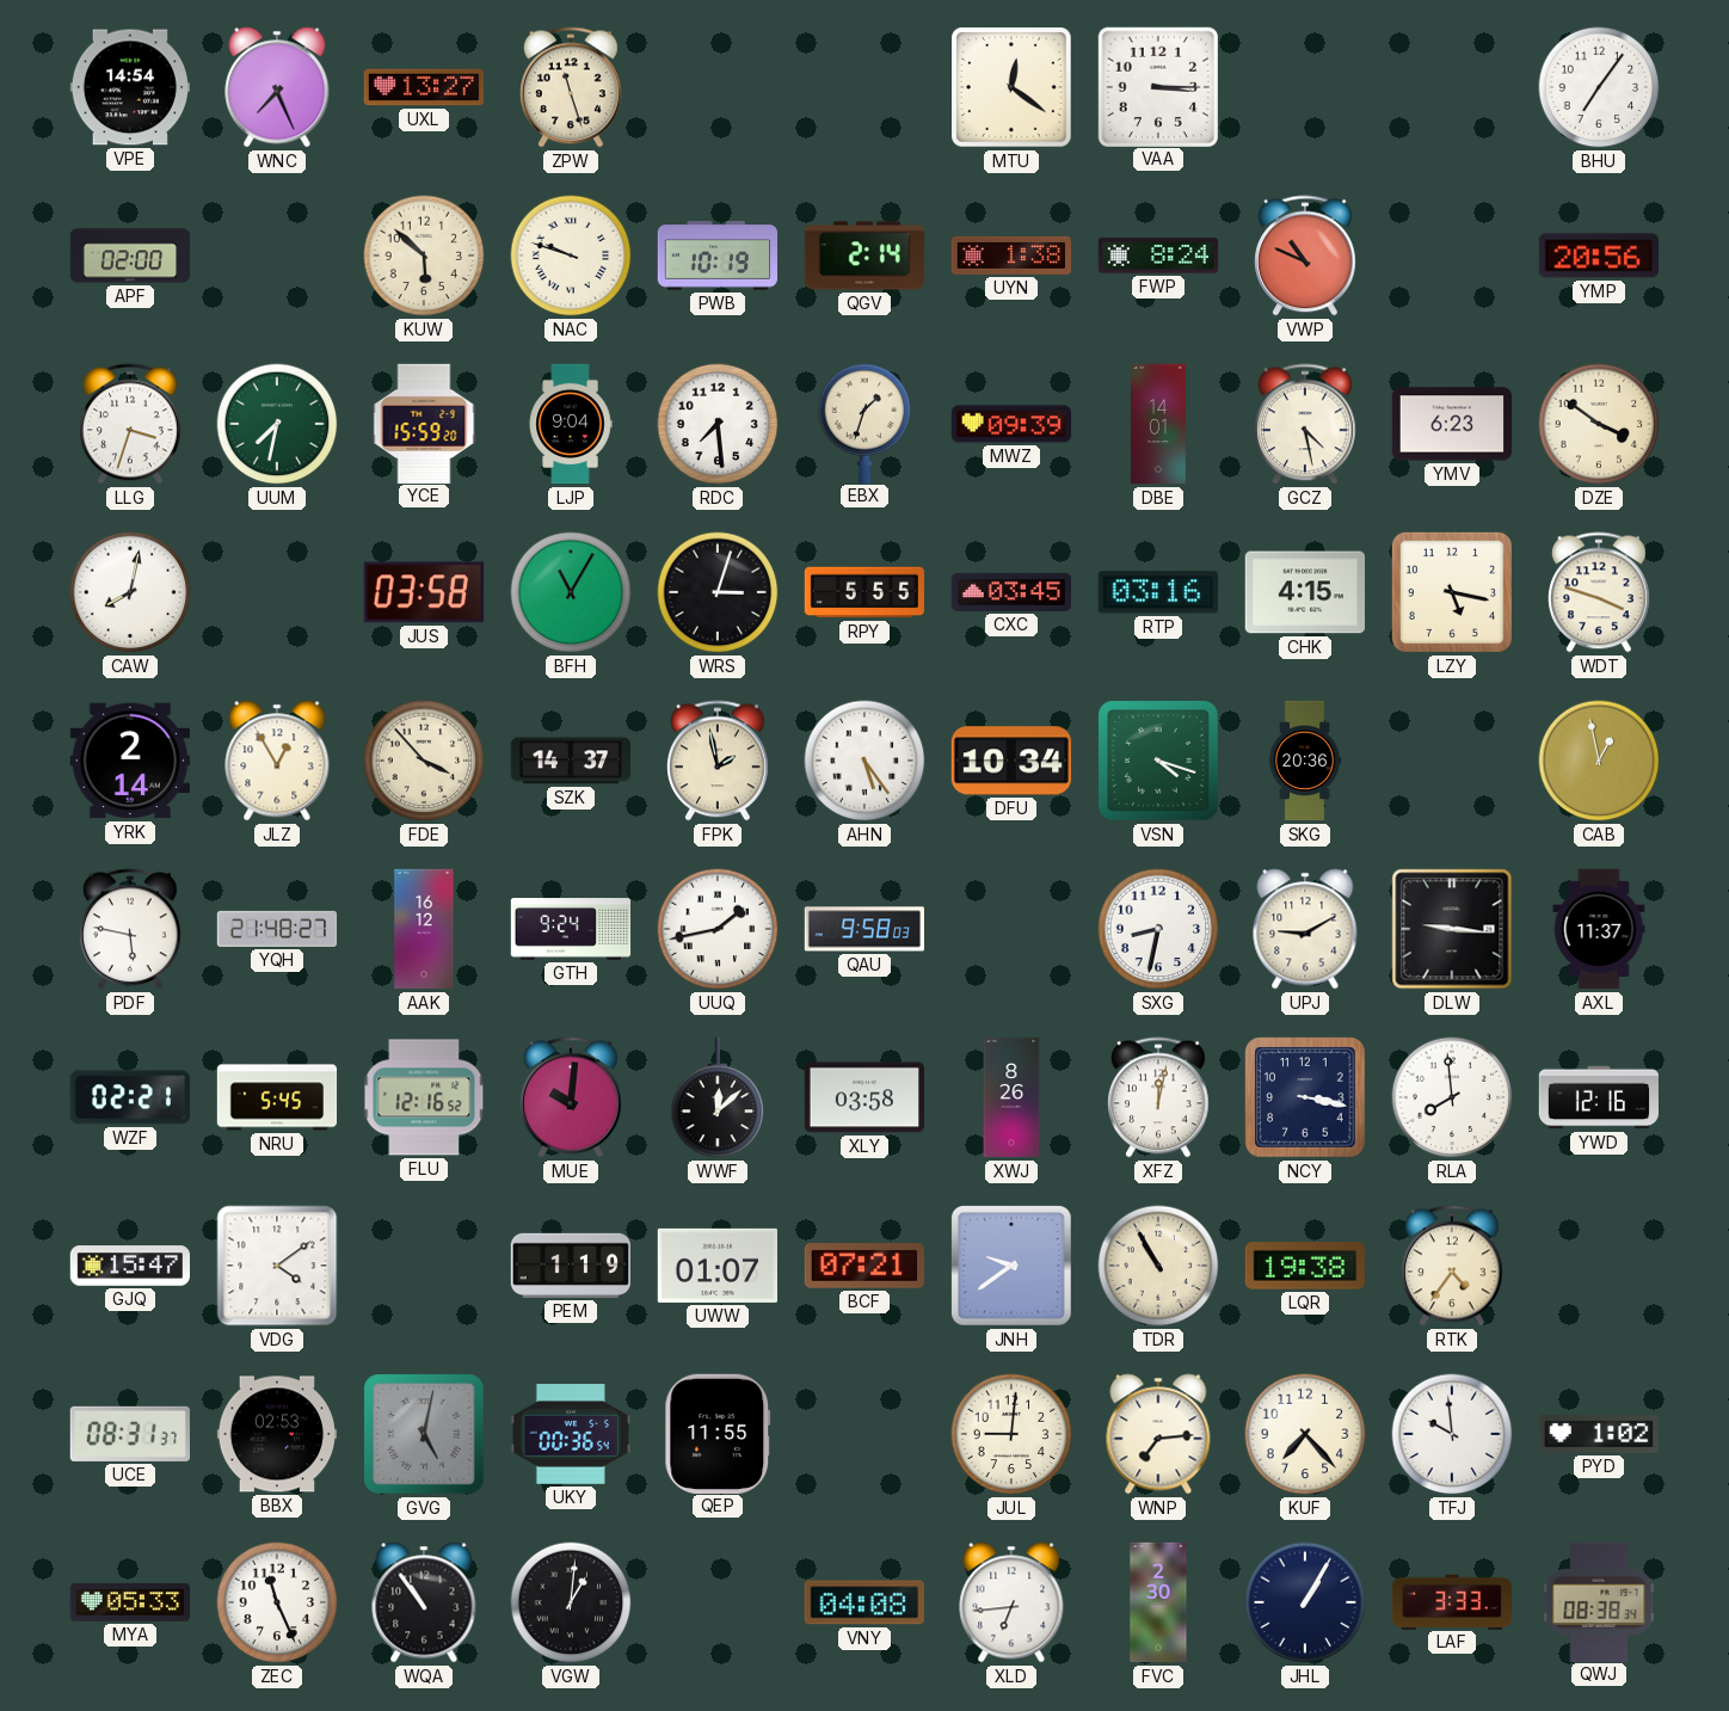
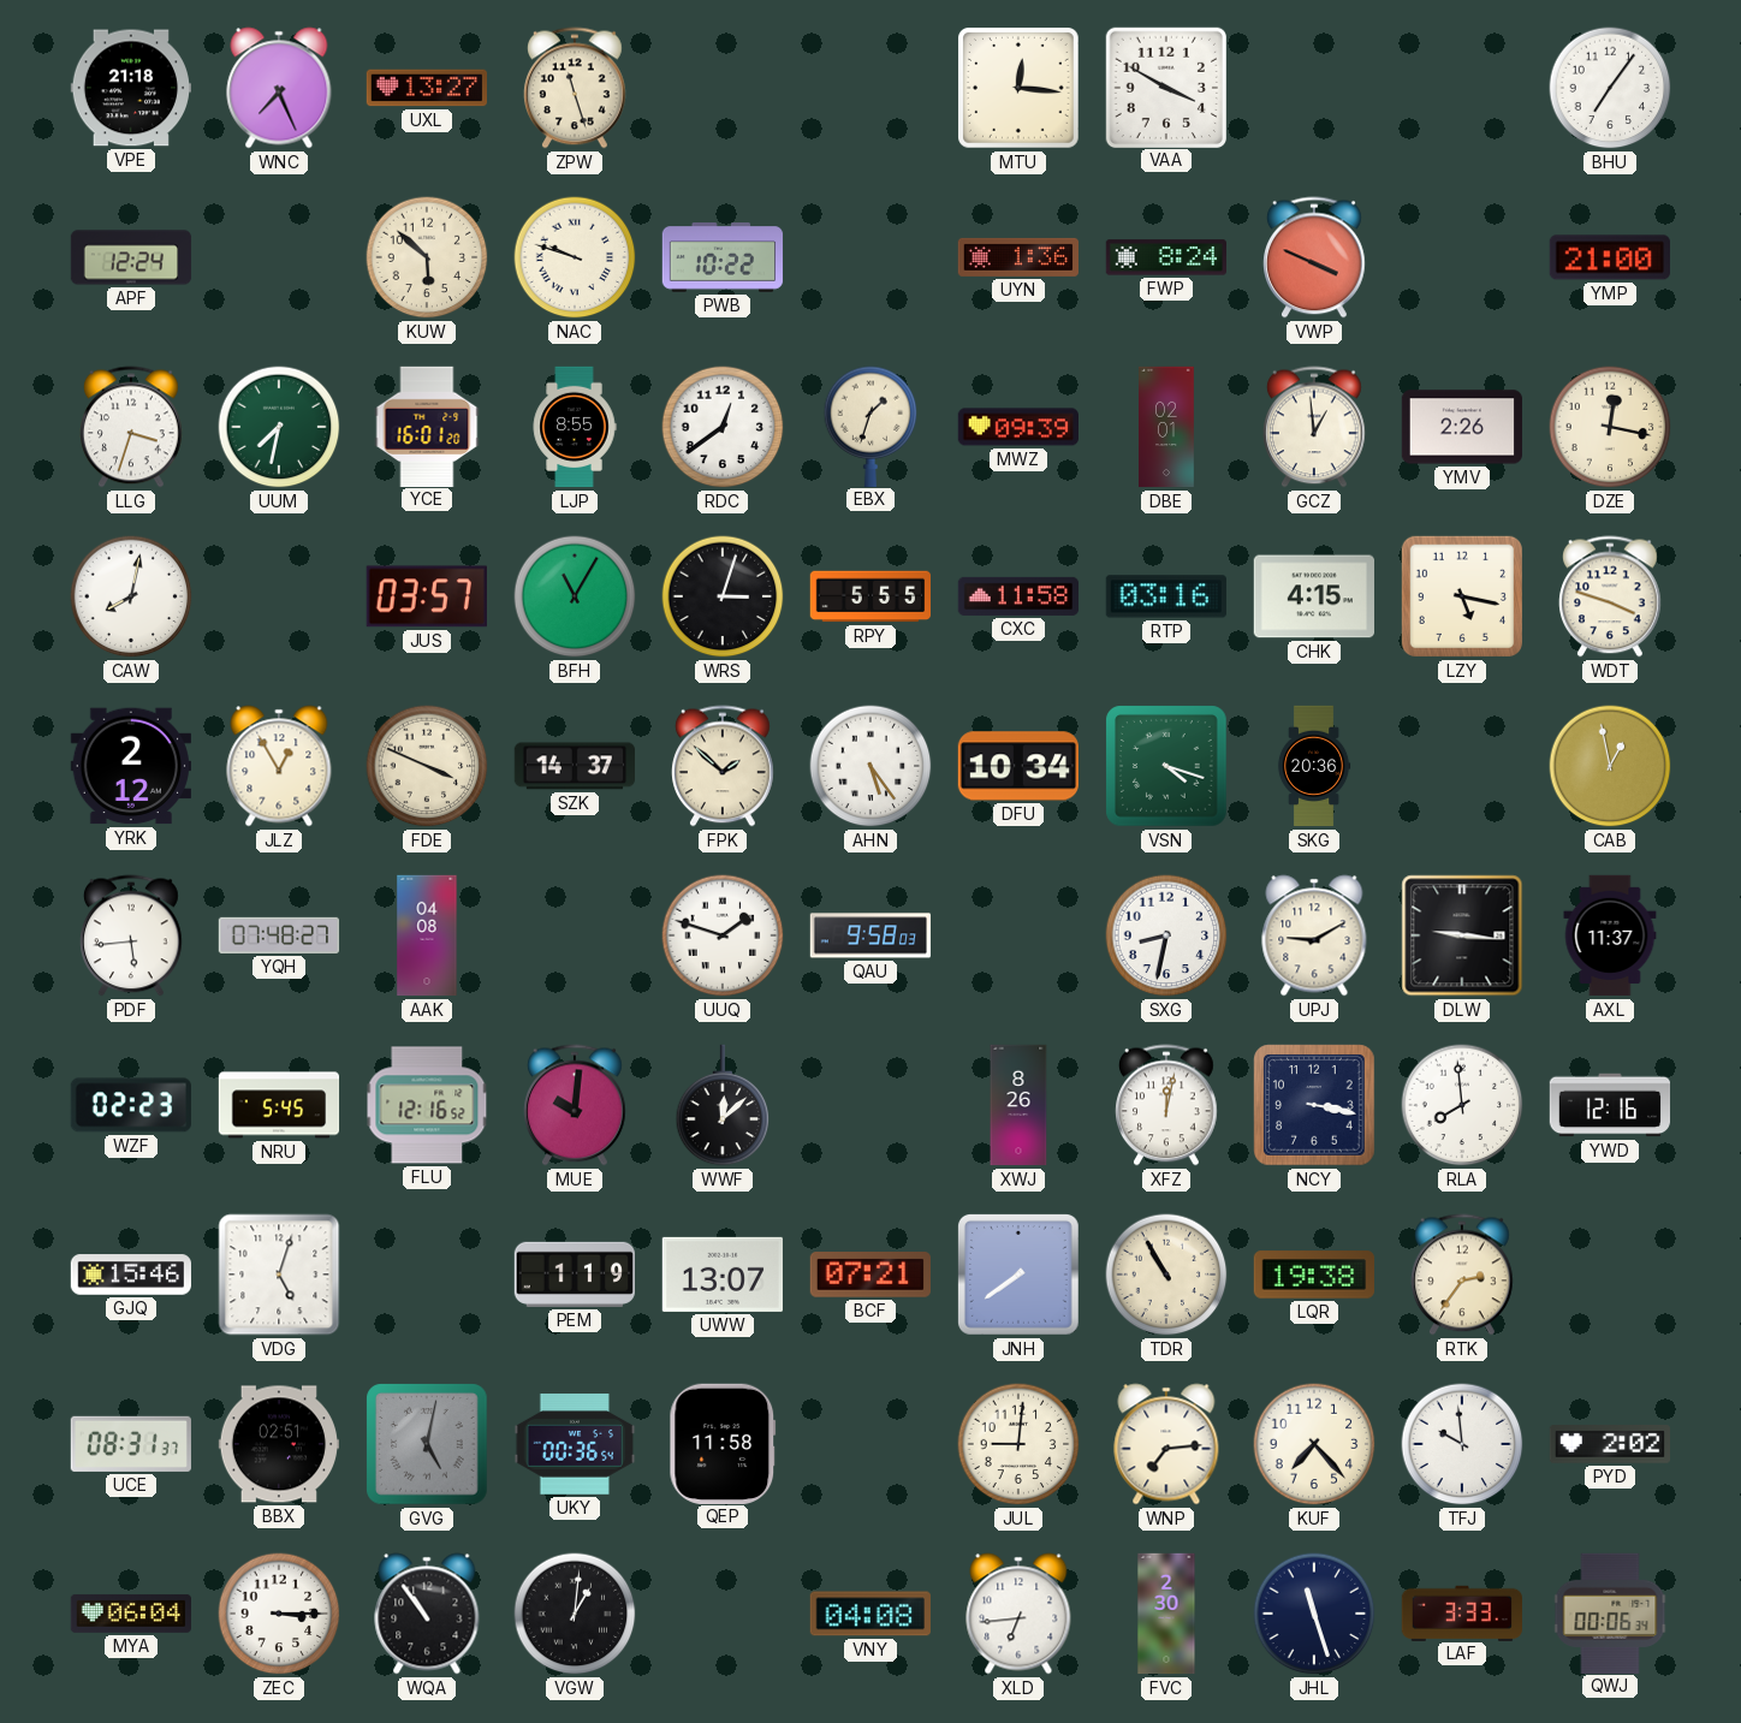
VPE: 14:54 -> 21:18
MTU: 12:21 -> 12:16
VAA: 3:15 -> 3:50
APF: 02:00 -> 12:24
PWB: 10:19 -> 10:22
QGV: 2:14 -> none
UYN: 1:38 -> 1:36
VWP: 10:49 -> 3:49
YMP: 20:56 -> 21:00
YCE: 15:59 -> 16:01
LJP: 9:04 -> 8:55
RDC: 7:29 -> 12:39
DBE: 14:01 -> 02:01
GCZ: 4:28 -> 12:59
YMV: 6:23 -> 2:26
DZE: 3:51 -> 12:17
JUS: 03:58 -> 03:57
CXC: 03:45 -> 11:58
YRK: 2:14 -> 2:12
FDE: 3:53 -> 3:49
FPK: 1:58 -> 1:52
PDF: 5:47 -> 5:44
YQH: 21:48 -> 07:48
AAK: 16:12 -> 04:08
GTH: 9:24 -> none
UUQ: 1:43 -> 1:48
WZF: 02:21 -> 02:23
XLY: 03:58 -> none
GJQ: 15:47 -> 15:46
VDG: 4:09 -> 5:03
UWW: 01:07 -> 13:07
JNH: 9:39 -> 7:39
RTK: 4:36 -> 2:36
BBX: 02:53 -> 02:51
QEP: 11:55 -> 11:58
PYD: 1:02 -> 2:02
MYA: 05:33 -> 06:04
ZEC: 11:26 -> 3:15
JHL: 1:05 -> 11:27
QWJ: 08:38 -> 00:06
